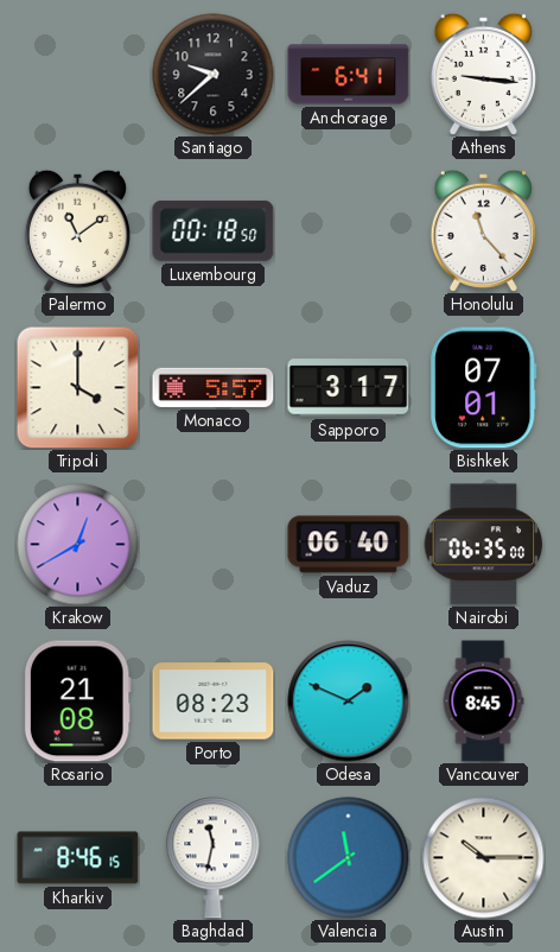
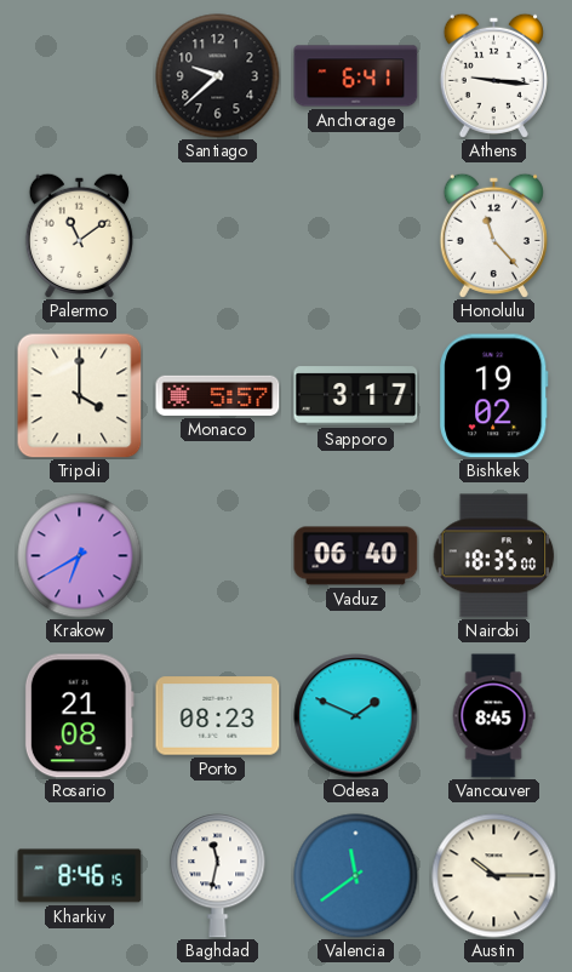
Luxembourg: 00:18 -> none
Bishkek: 07:01 -> 19:02
Krakow: 12:40 -> 6:40
Nairobi: 06:35 -> 18:35
